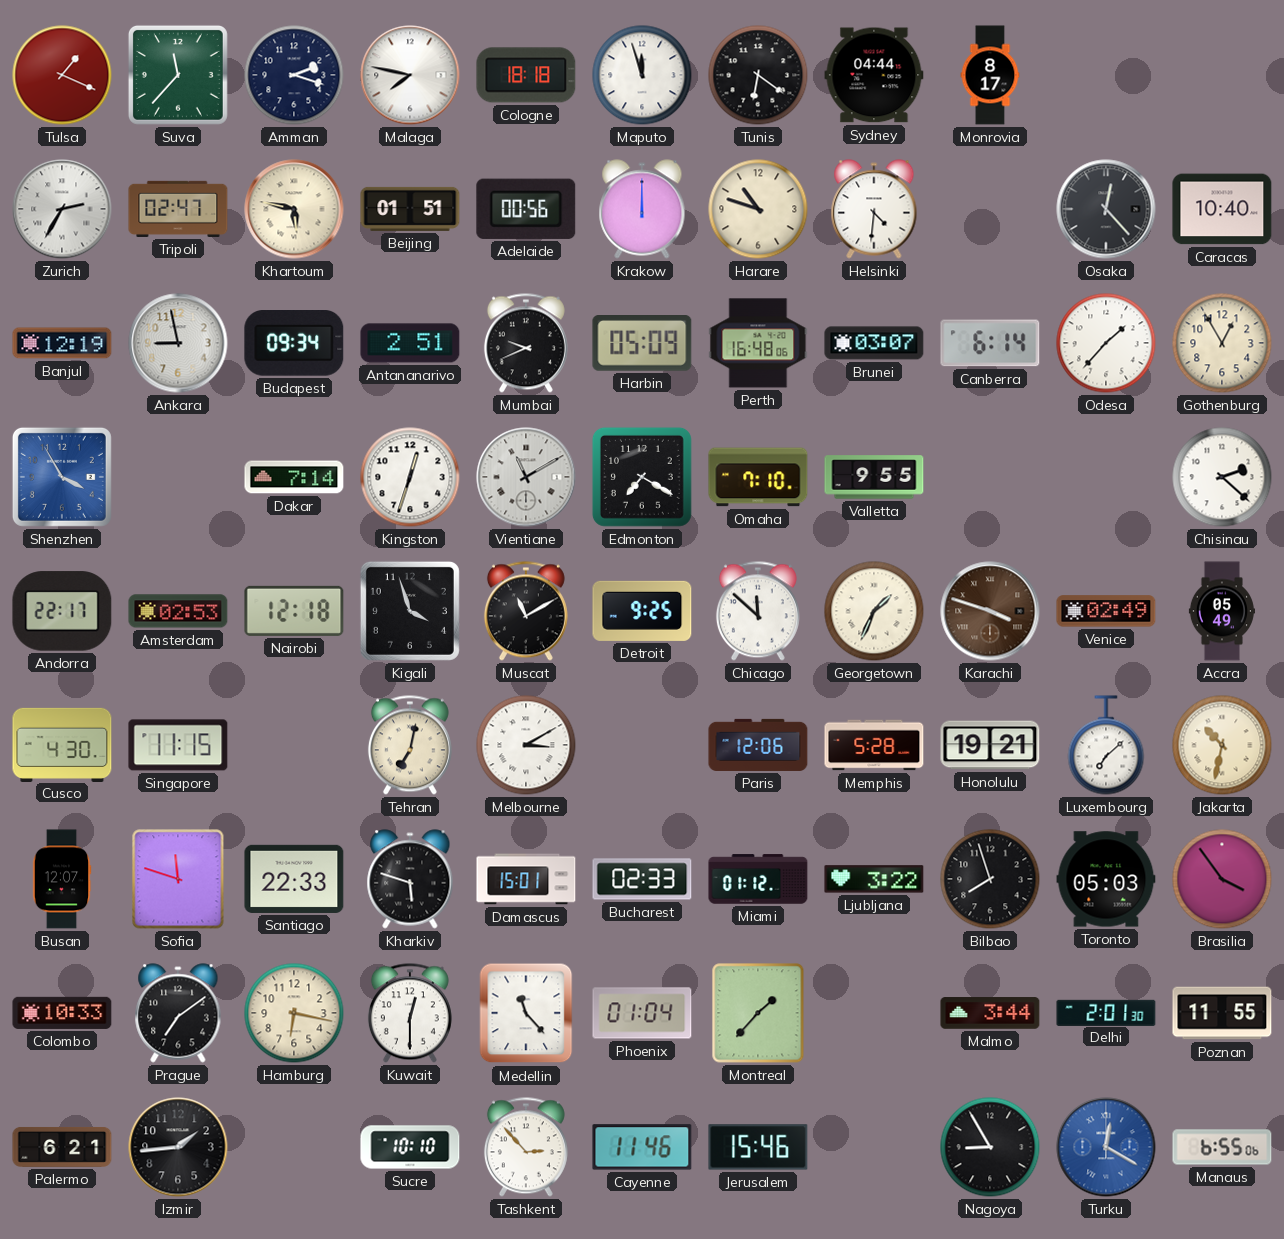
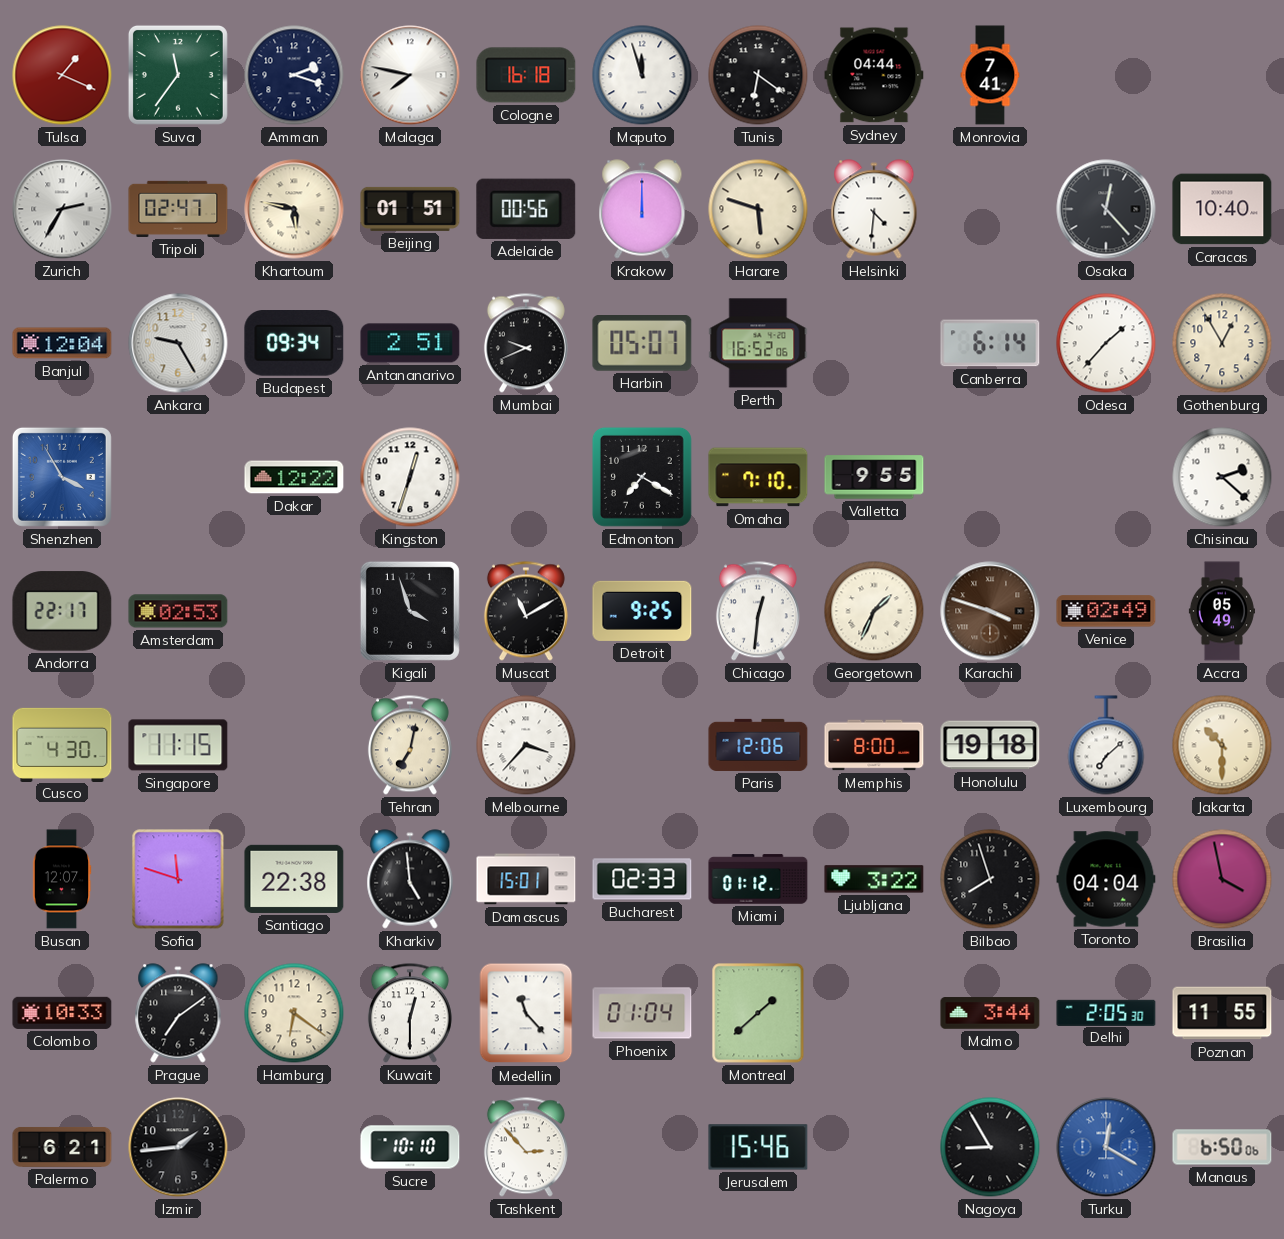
Suva: 11:37 -> 11:36
Cologne: 18:18 -> 16:18
Monrovia: 8:17 -> 7:41
Harare: 10:48 -> 5:48
Banjul: 12:19 -> 12:04
Ankara: 8:58 -> 9:25
Harbin: 05:09 -> 05:07
Perth: 16:48 -> 16:52
Brunei: 03:07 -> none
Dakar: 7:14 -> 12:22
Vientiane: 11:10 -> none
Nairobi: 12:18 -> none
Chicago: 11:52 -> 12:31
Melbourne: 3:10 -> 3:37
Memphis: 5:28 -> 8:00
Honolulu: 19:21 -> 19:18
Jakarta: 10:32 -> 10:30
Santiago: 22:33 -> 22:38
Kharkiv: 5:48 -> 4:59
Toronto: 05:03 -> 04:04
Brasilia: 3:54 -> 3:58
Hamburg: 6:17 -> 6:21
Montreal: 1:37 -> 1:38
Delhi: 2:01 -> 2:05
Cayenne: 11:46 -> none
Manaus: 6:55 -> 6:50
